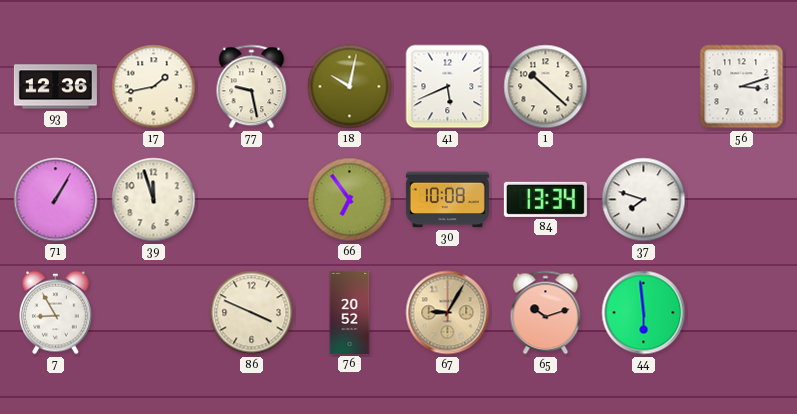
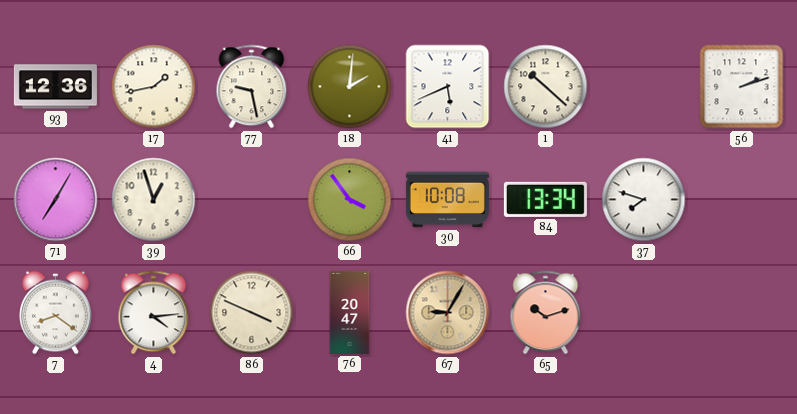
18: 10:02 -> 2:01
56: 3:12 -> 2:12
71: 1:05 -> 7:05
39: 11:57 -> 12:57
66: 6:54 -> 3:54
7: 8:55 -> 8:21
4: none -> 4:14
76: 20:52 -> 20:47
44: 5:59 -> none
